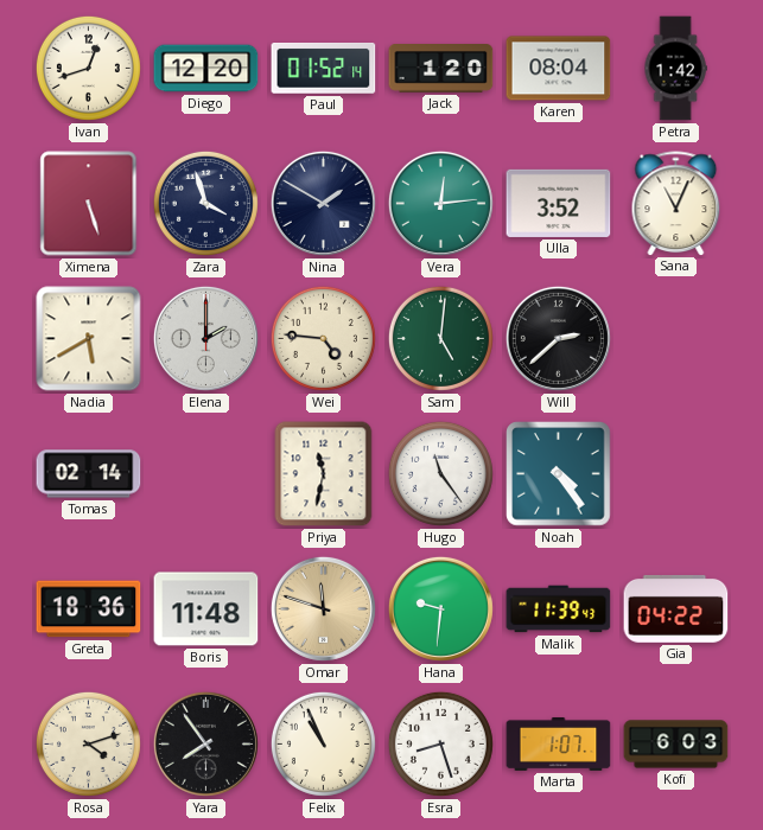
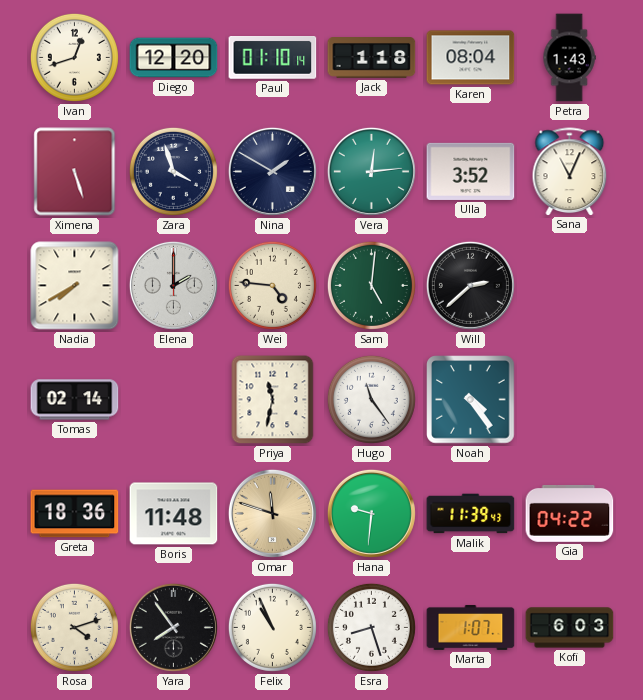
Paul: 01:52 -> 01:10
Jack: 1:20 -> 1:18
Petra: 1:42 -> 1:43
Nadia: 5:40 -> 7:40
